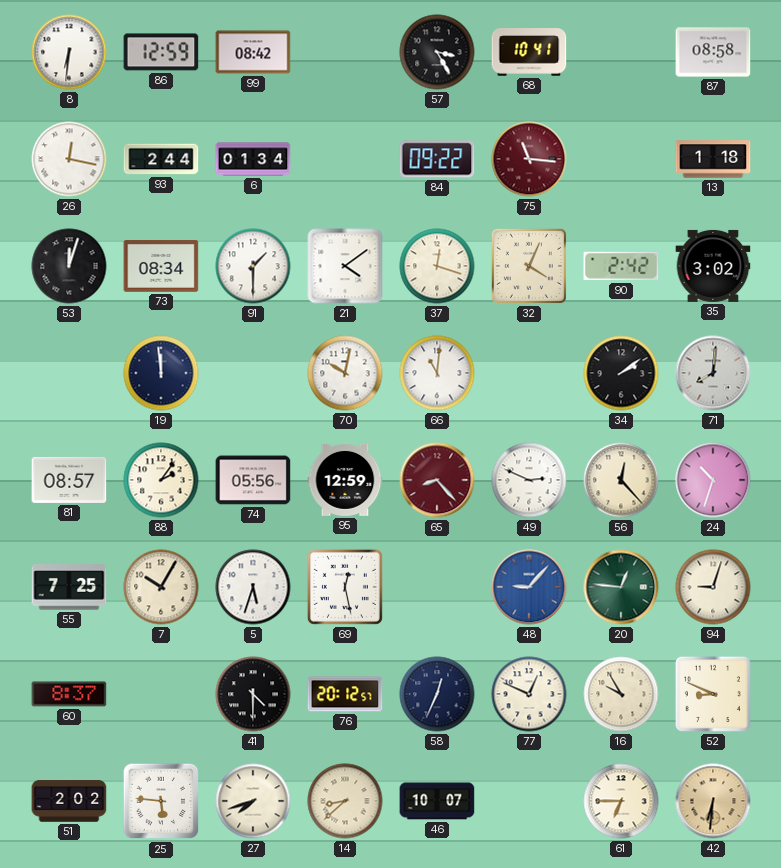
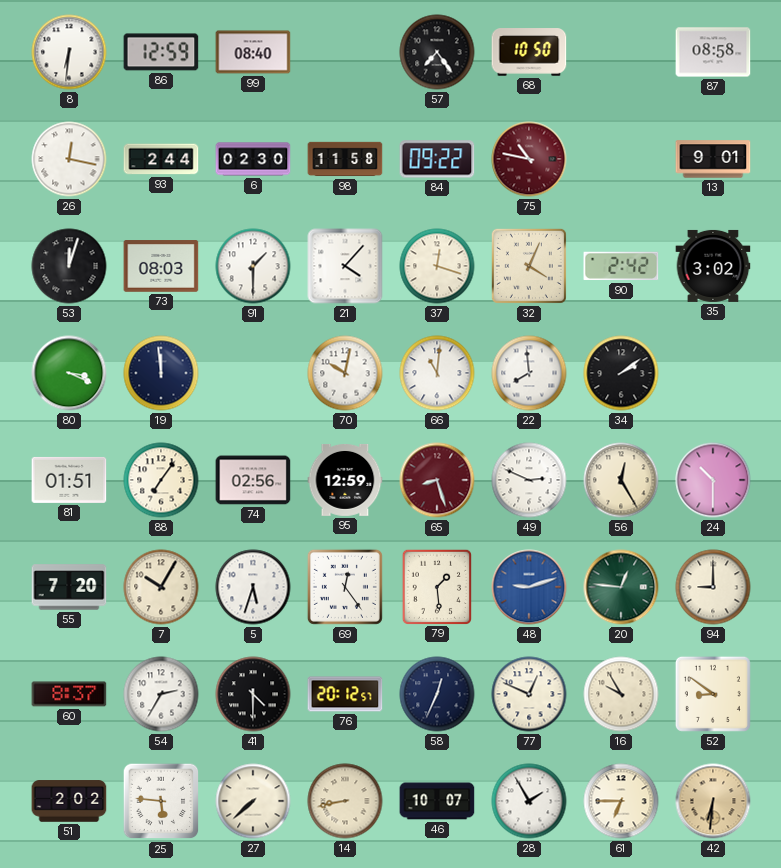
99: 08:42 -> 08:40
57: 3:25 -> 7:24
68: 10:41 -> 10:50
6: 01:34 -> 02:30
98: none -> 11:58
75: 11:16 -> 10:47
13: 1:18 -> 9:01
73: 08:34 -> 08:03
21: 4:09 -> 4:07
80: none -> 3:19
22: none -> 7:59
71: 8:01 -> none
81: 08:57 -> 01:51
88: 2:06 -> 7:06
74: 05:56 -> 02:56
65: 8:23 -> 8:27
56: 12:23 -> 12:25
24: 10:33 -> 10:30
55: 7:25 -> 7:20
69: 12:28 -> 12:24
79: none -> 1:29
48: 9:07 -> 9:12
94: 9:03 -> 9:00
54: none -> 2:35
52: 8:49 -> 8:51
27: 7:42 -> 7:38
14: 8:38 -> 8:43
28: none -> 1:55
